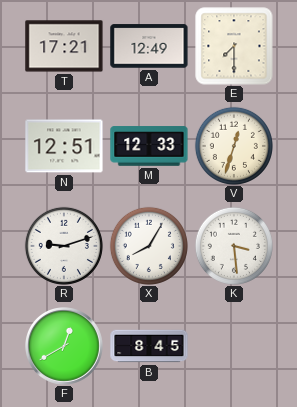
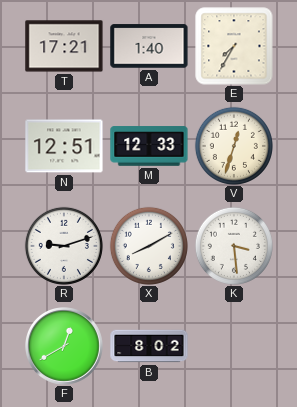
A: 12:49 -> 1:40
E: 7:30 -> 7:35
X: 8:05 -> 8:10
B: 8:45 -> 8:02
